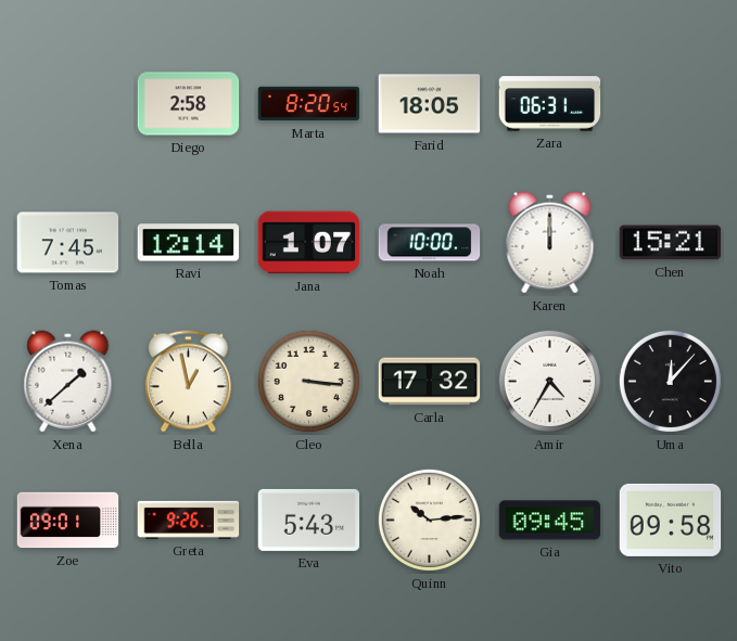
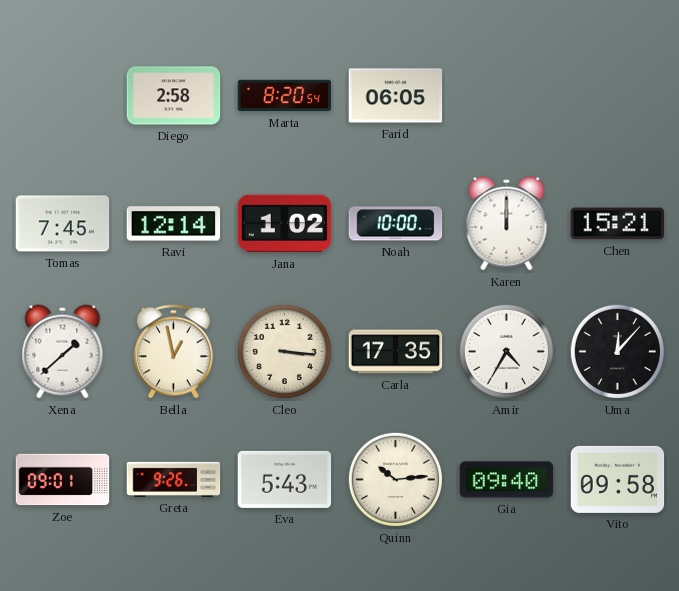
Farid: 18:05 -> 06:05
Zara: 06:31 -> none
Jana: 1:07 -> 1:02
Carla: 17:32 -> 17:35
Gia: 09:45 -> 09:40
